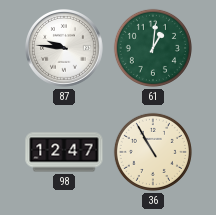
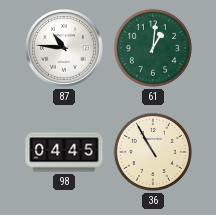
87: 9:46 -> 10:46
98: 12:47 -> 04:45
